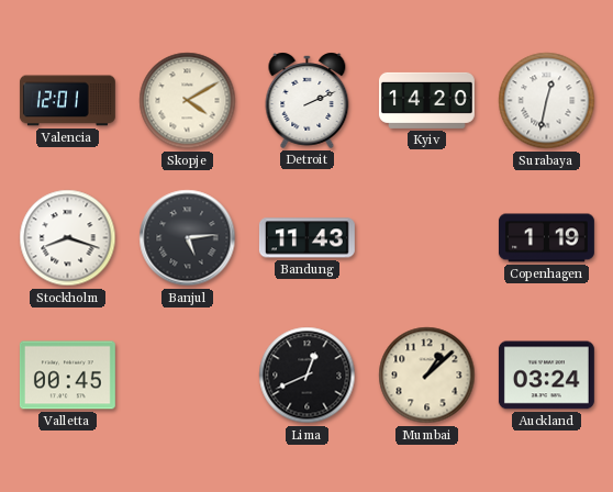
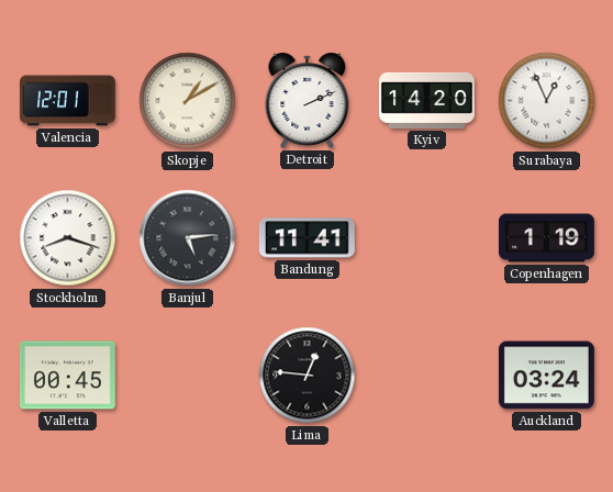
Skopje: 4:10 -> 1:10
Surabaya: 12:32 -> 12:56
Bandung: 11:43 -> 11:41
Lima: 12:41 -> 12:46
Mumbai: 1:08 -> none
